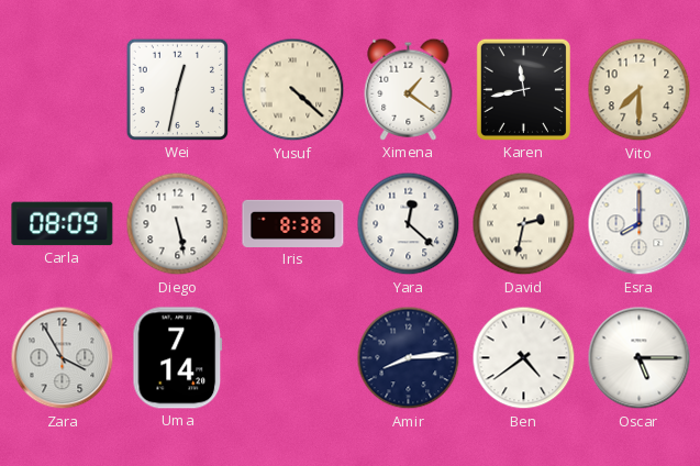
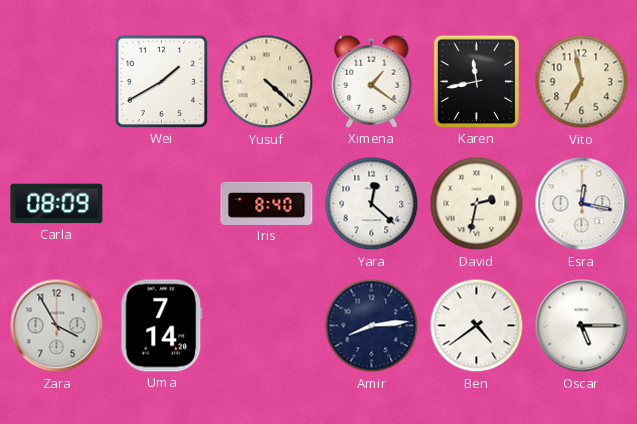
Wei: 12:32 -> 1:40
Vito: 7:30 -> 6:58
Diego: 5:28 -> none
Iris: 8:38 -> 8:40
Esra: 8:00 -> 12:17
